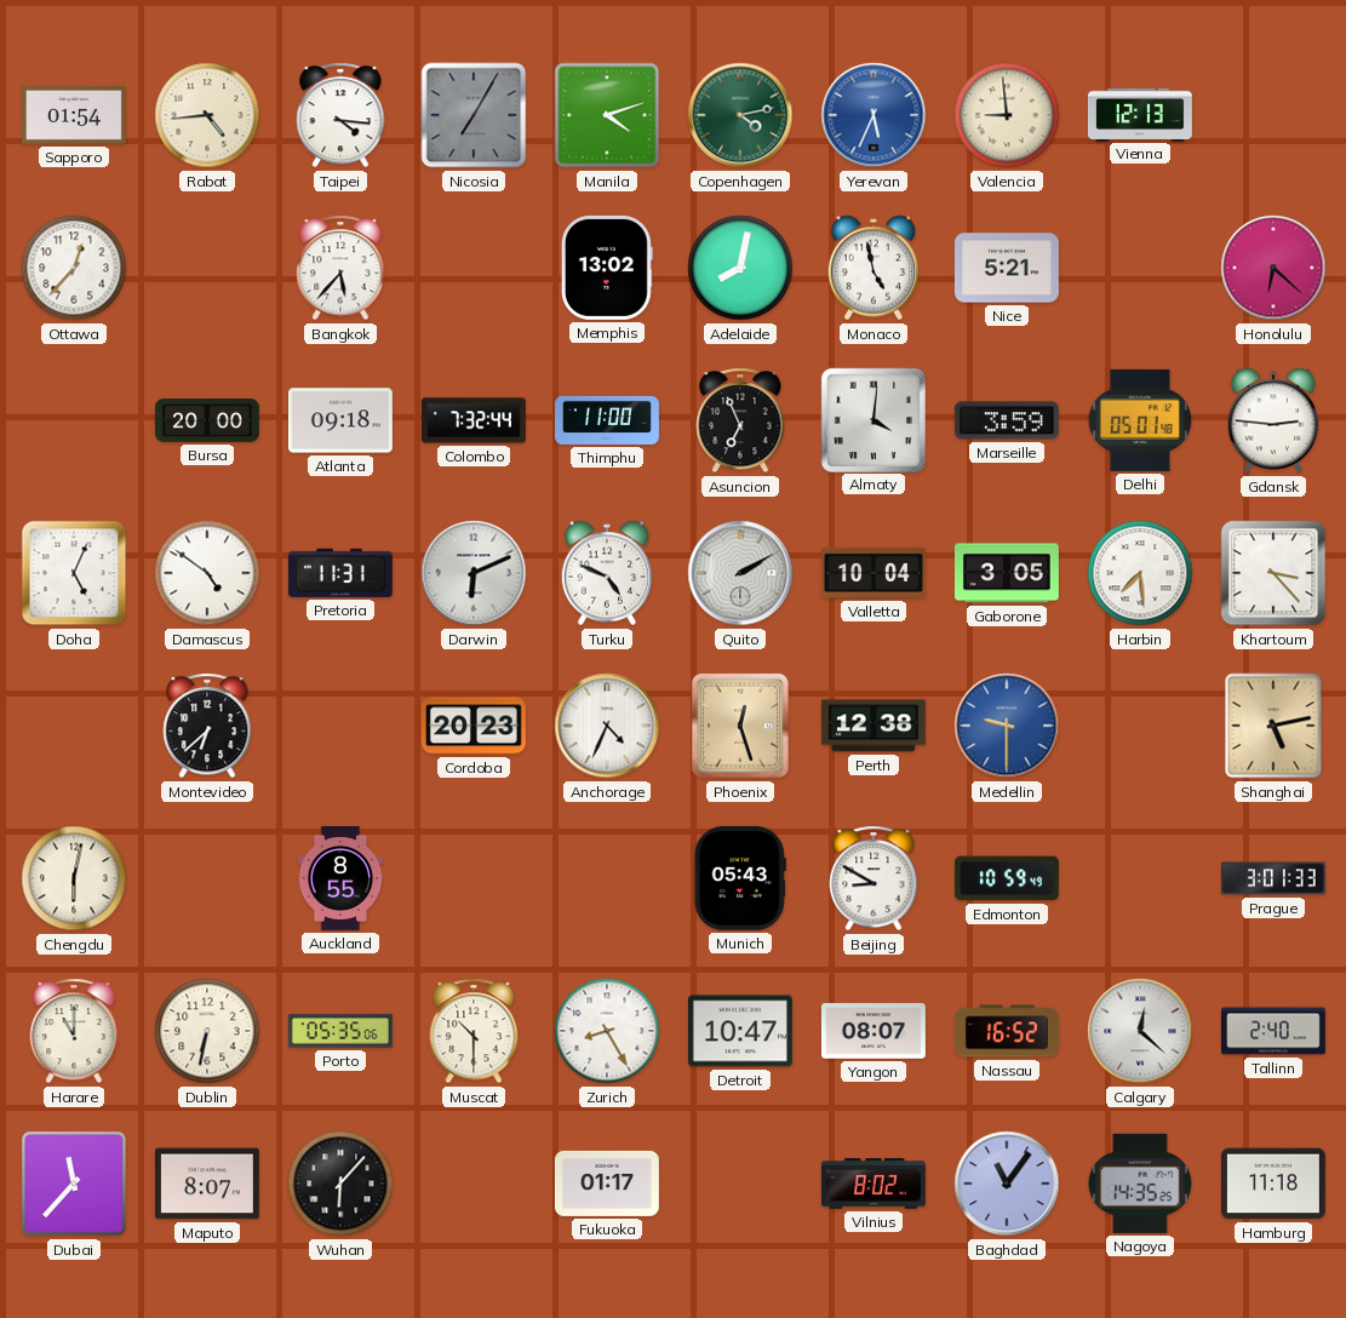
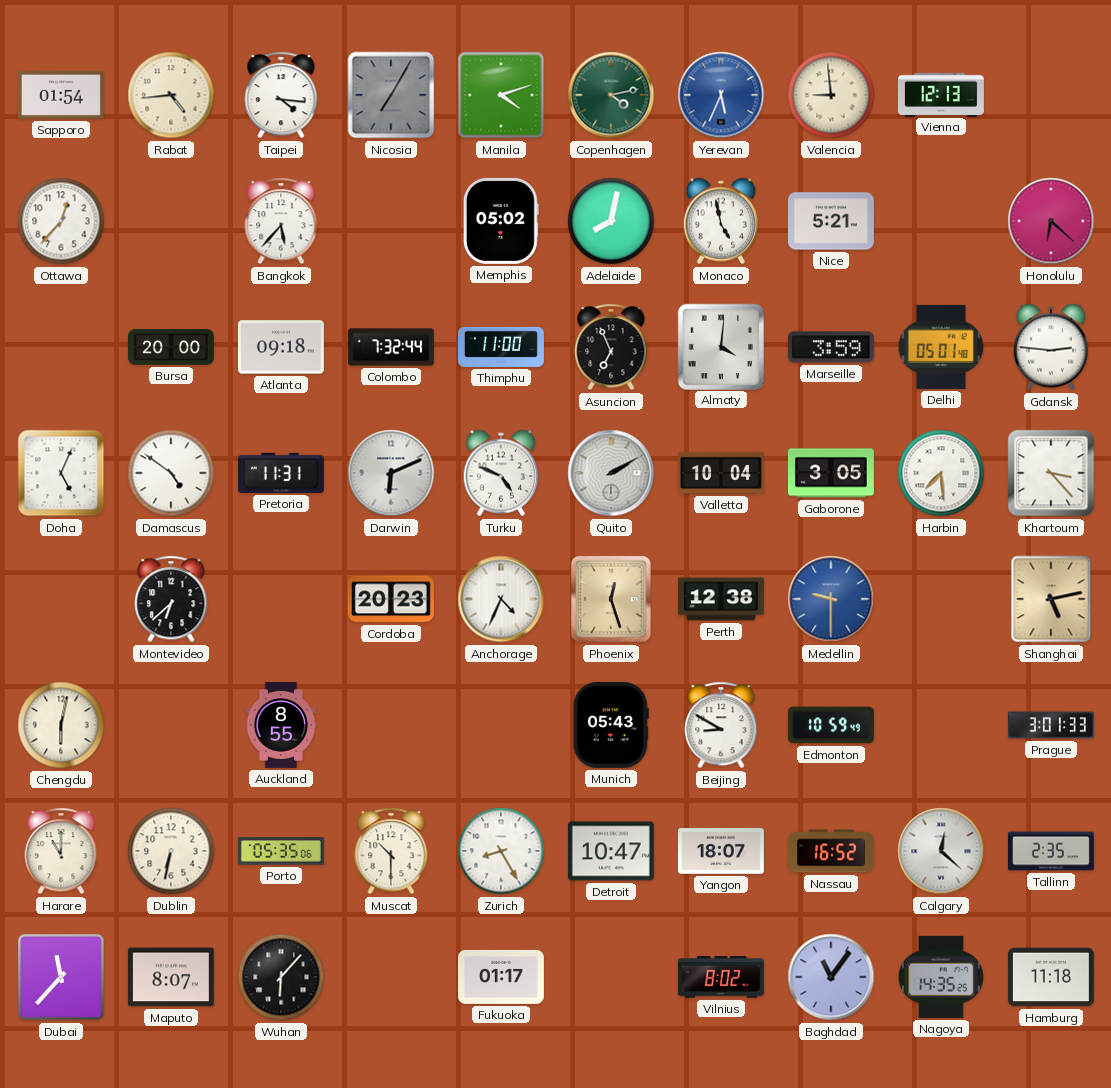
Memphis: 13:02 -> 05:02
Yangon: 08:07 -> 18:07
Tallinn: 2:40 -> 2:35
